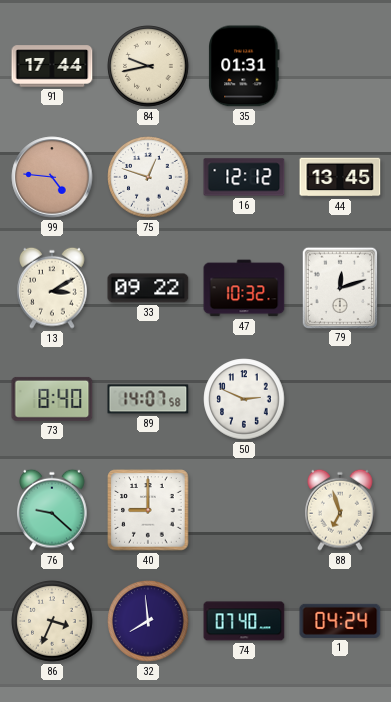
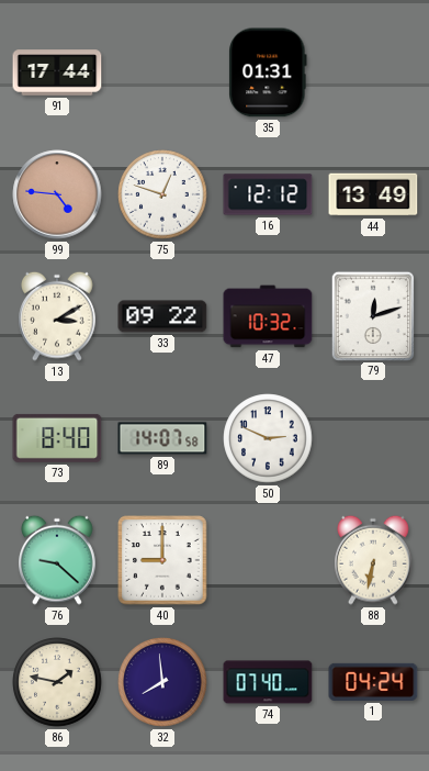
84: 9:43 -> none
44: 13:45 -> 13:49
88: 6:57 -> 6:32
86: 3:34 -> 1:47
